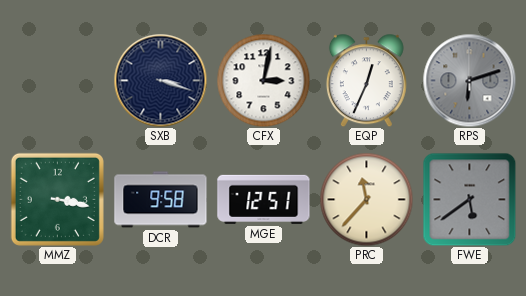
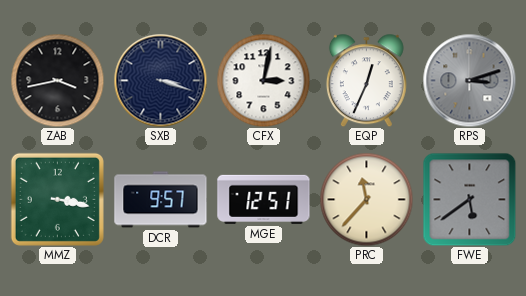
ZAB: none -> 3:43
RPS: 6:12 -> 3:12
DCR: 9:58 -> 9:57
